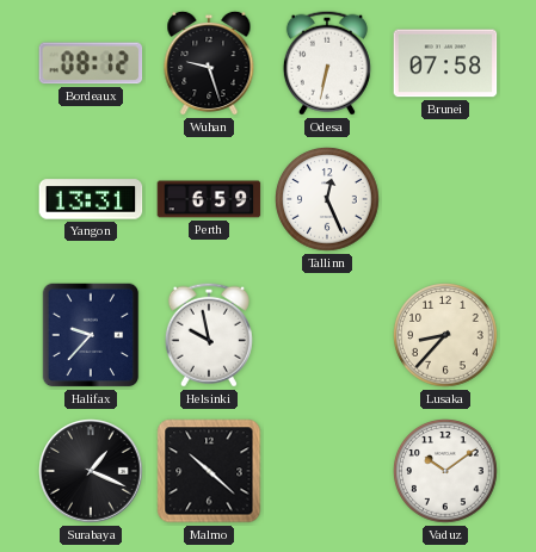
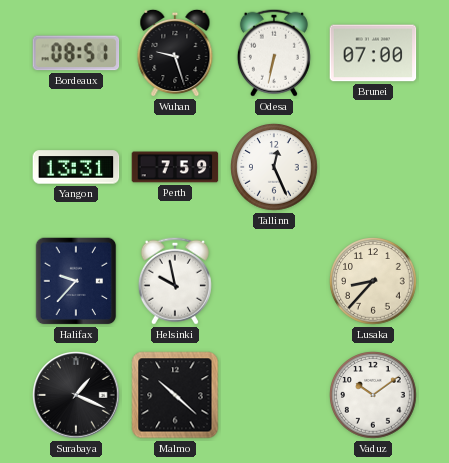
Bordeaux: 08:12 -> 08:51
Brunei: 07:58 -> 07:00
Perth: 6:59 -> 7:59
